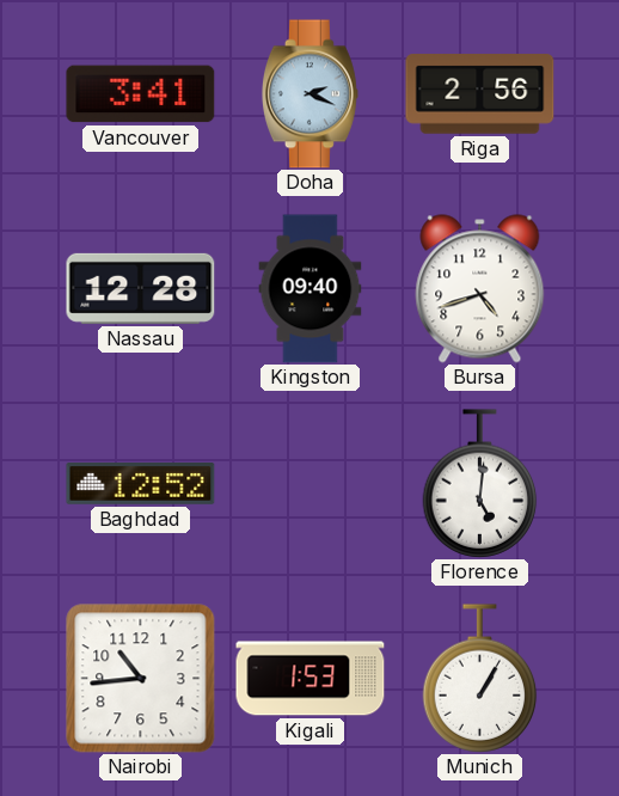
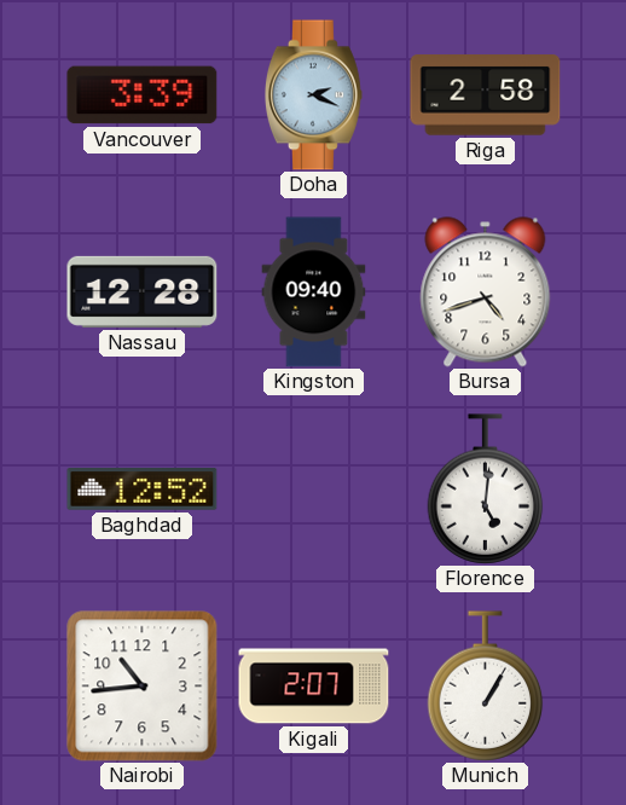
Vancouver: 3:41 -> 3:39
Riga: 2:56 -> 2:58
Kigali: 1:53 -> 2:07
